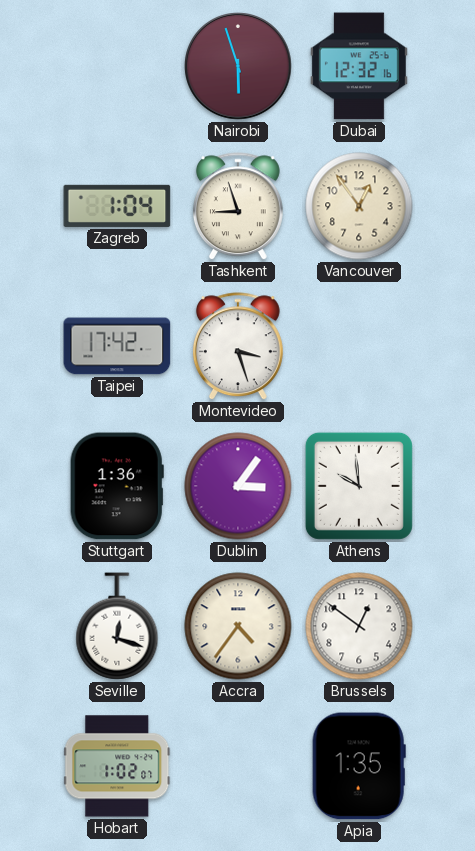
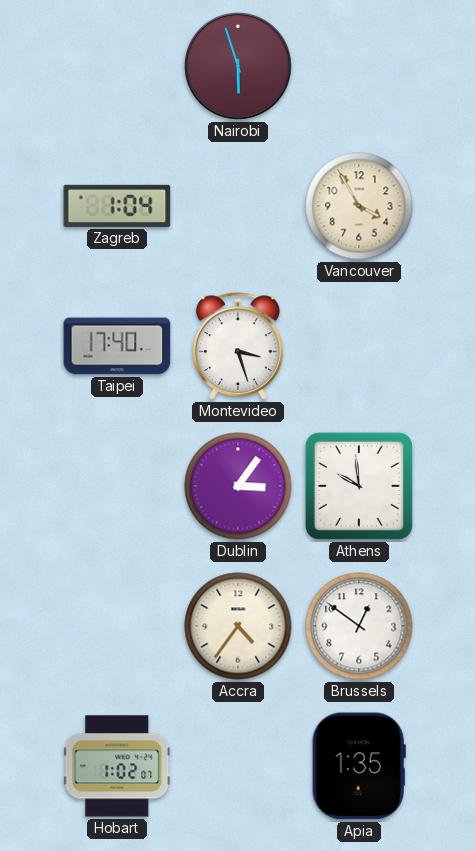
Dubai: 12:32 -> none
Tashkent: 8:57 -> none
Vancouver: 12:54 -> 3:55
Taipei: 17:42 -> 17:40
Stuttgart: 1:36 -> none
Seville: 12:18 -> none
